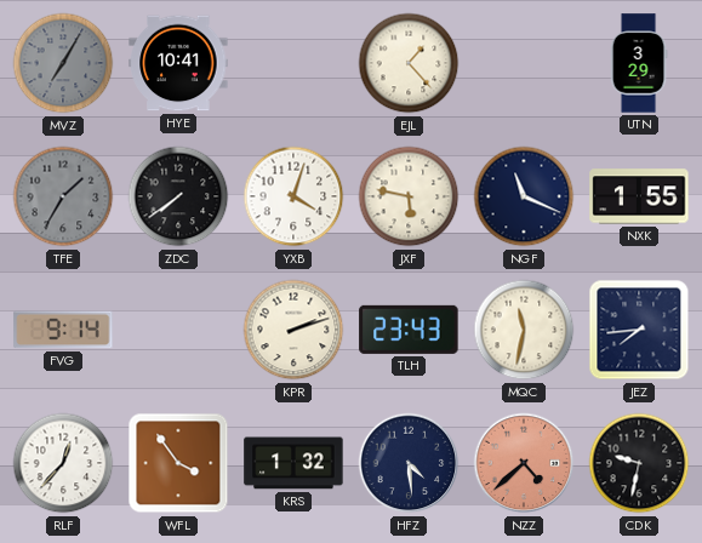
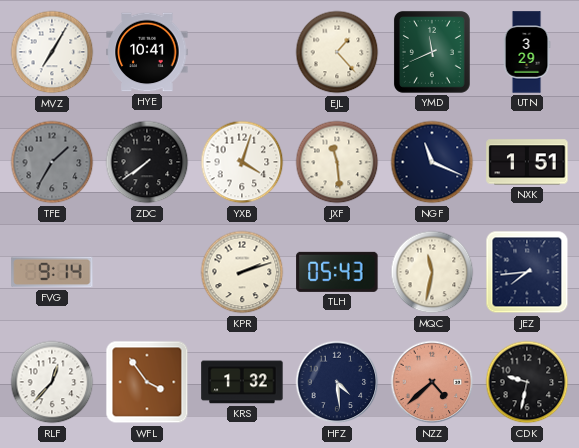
MVZ dial: grey -> white
YMD: none -> 11:41
JXF: 5:47 -> 11:29
NXK: 1:55 -> 1:51
TLH: 23:43 -> 05:43
